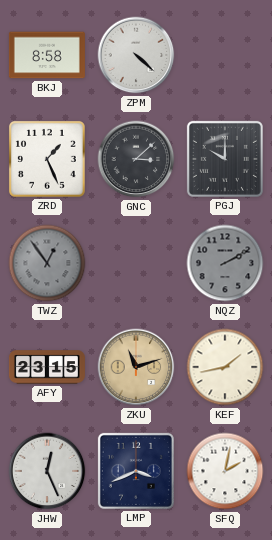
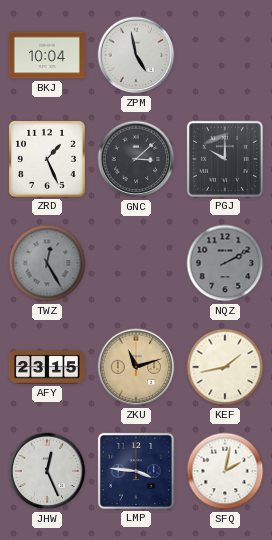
BKJ: 8:58 -> 10:04
ZPM: 4:22 -> 4:58
TWZ: 12:54 -> 12:25
LMP: 3:41 -> 3:46
